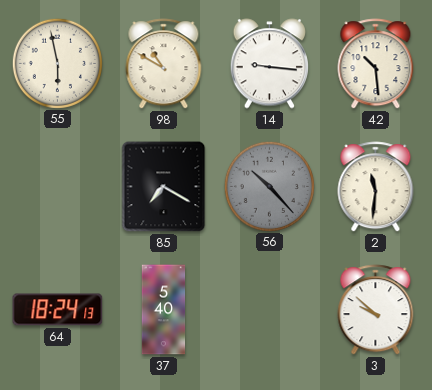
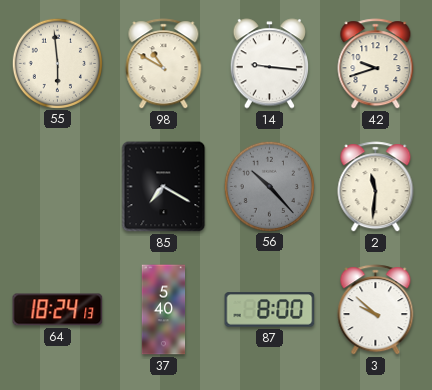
55: 5:58 -> 5:59
42: 10:29 -> 9:42
87: none -> 8:00
